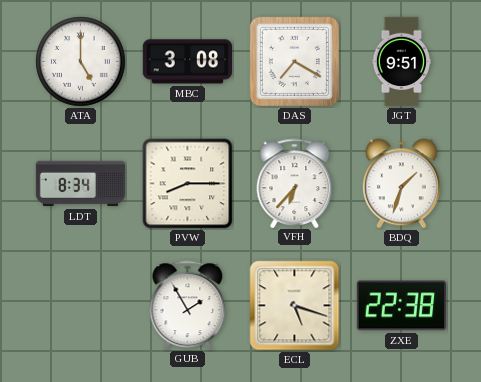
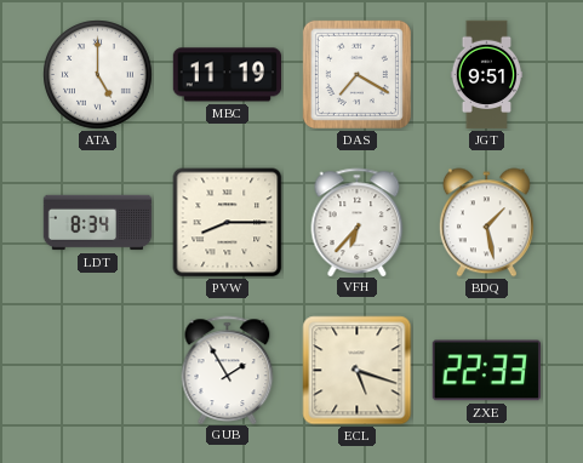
MBC: 3:08 -> 11:19
BDQ: 1:33 -> 1:28
ZXE: 22:38 -> 22:33
